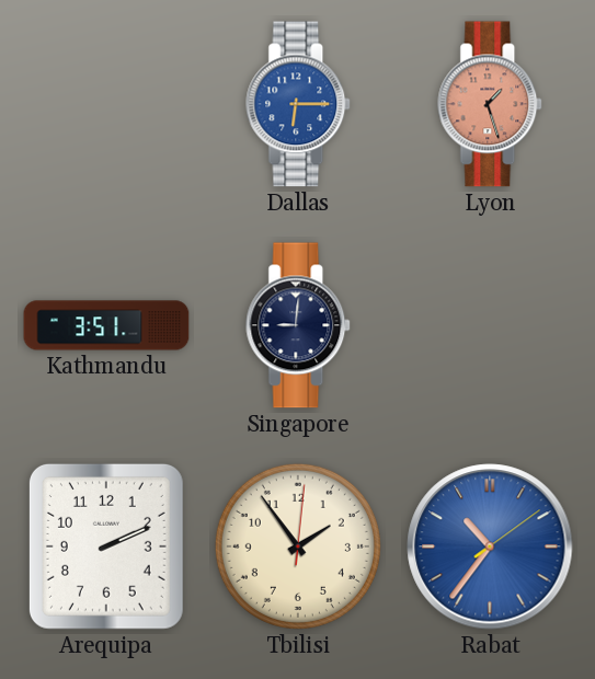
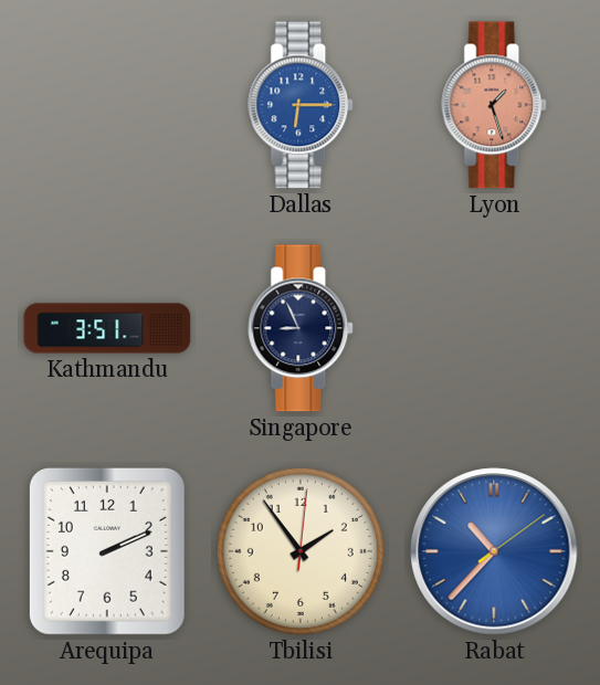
Singapore: 9:01 -> 8:56
Rabat: 10:36 -> 10:37
